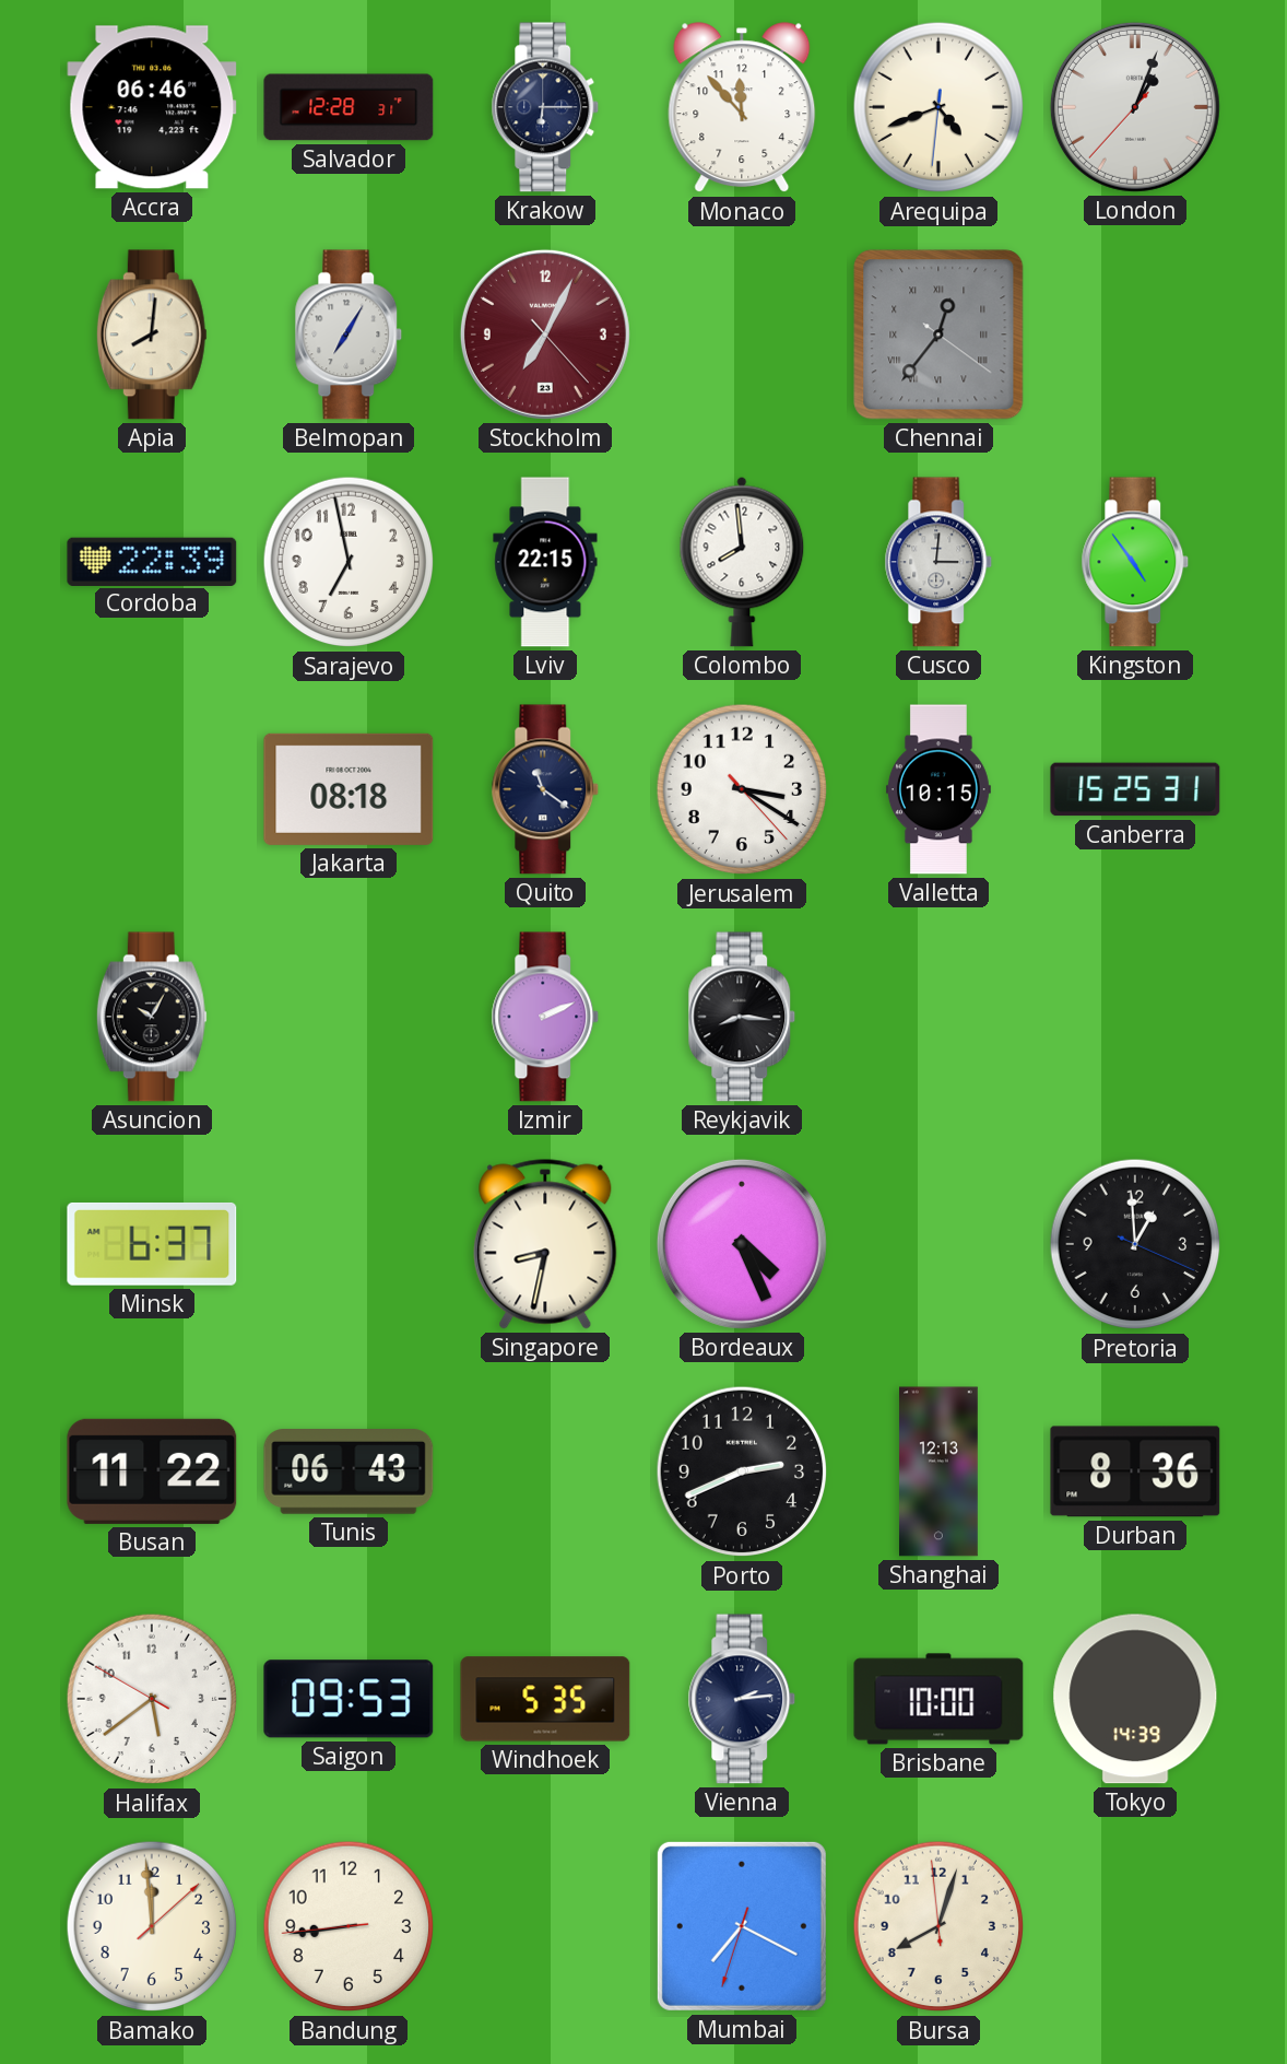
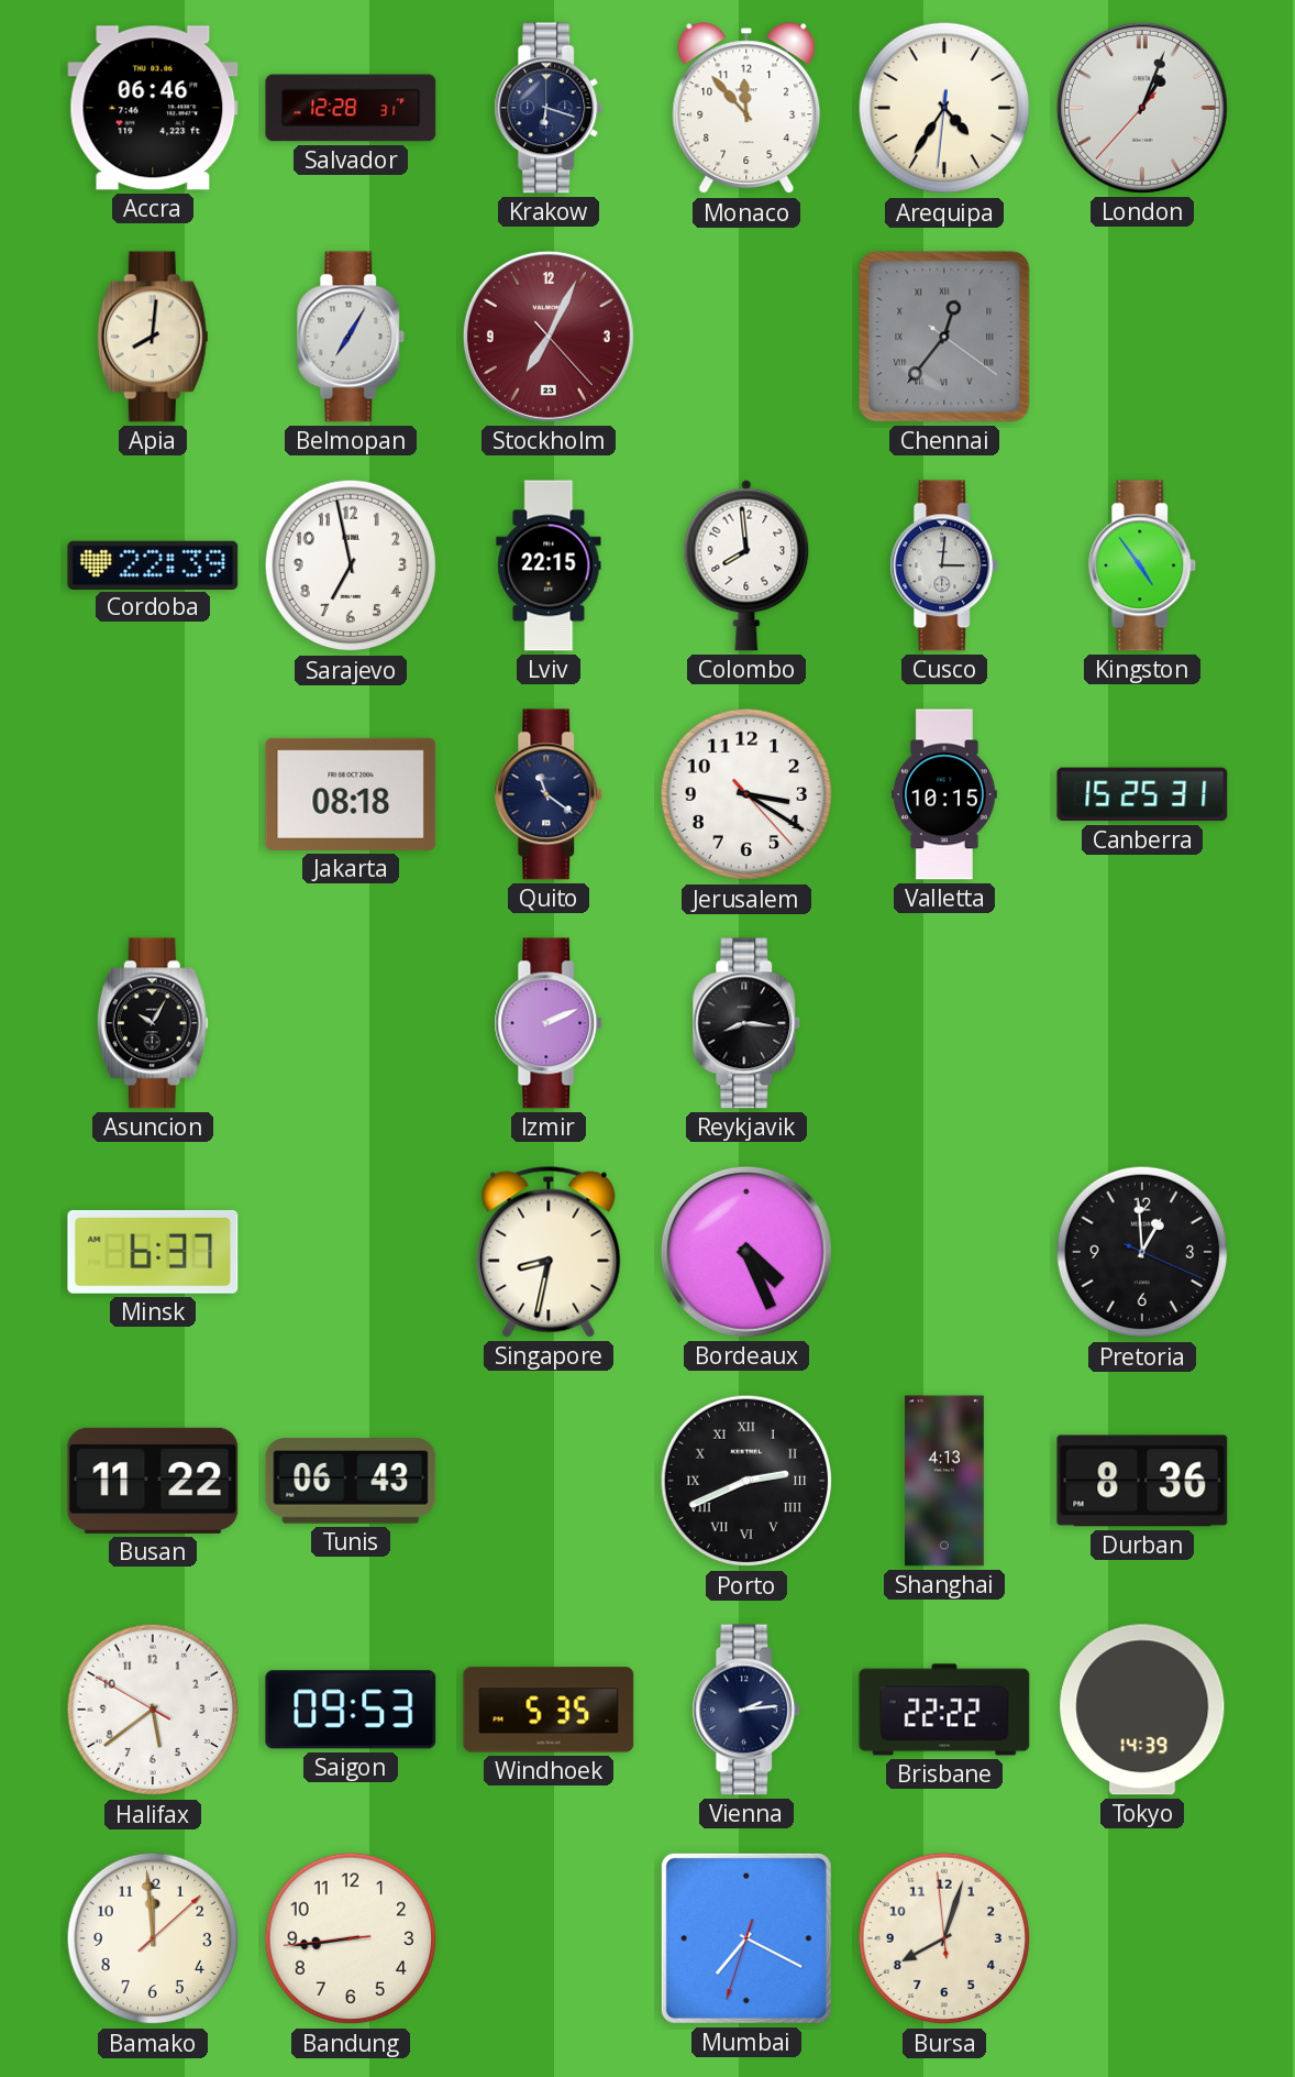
Krakow: 6:15 -> 6:18
Arequipa: 4:41 -> 4:35
Porto numerals: Arabic -> Roman
Shanghai: 12:13 -> 4:13
Brisbane: 10:00 -> 22:22
